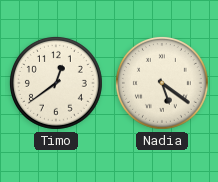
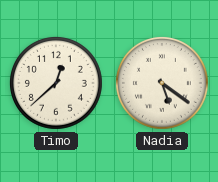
Timo: 12:39 -> 12:38
